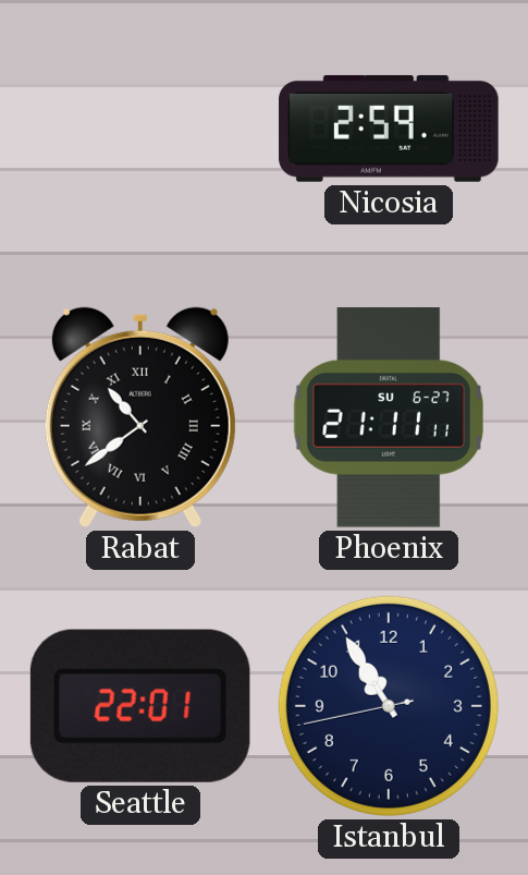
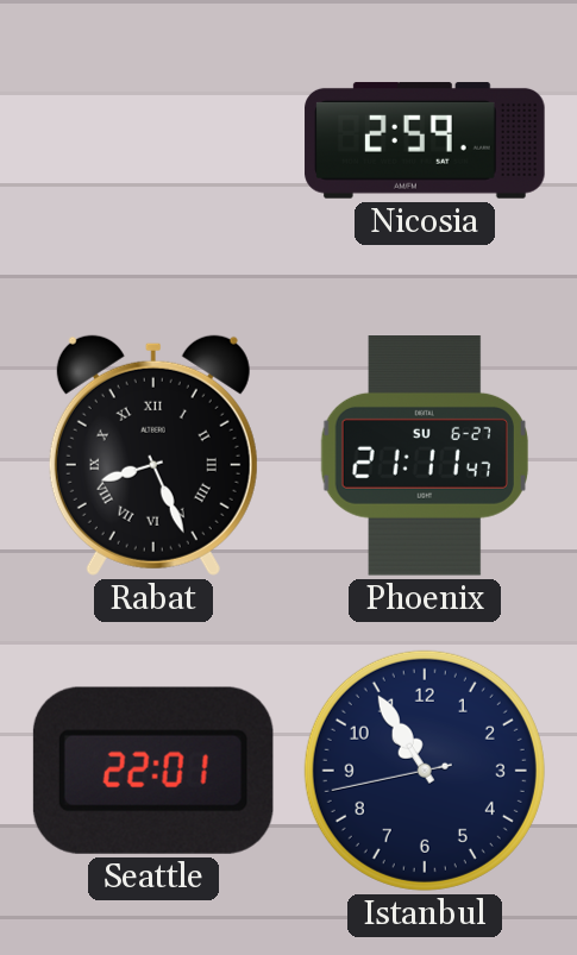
Rabat: 10:39 -> 8:26
Phoenix: 21:11:11 -> 21:11:47
